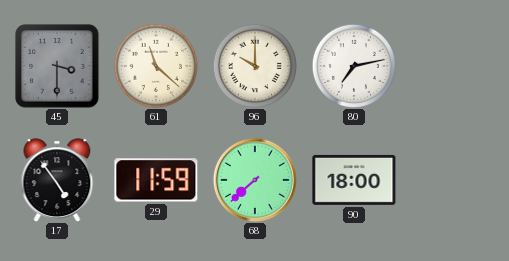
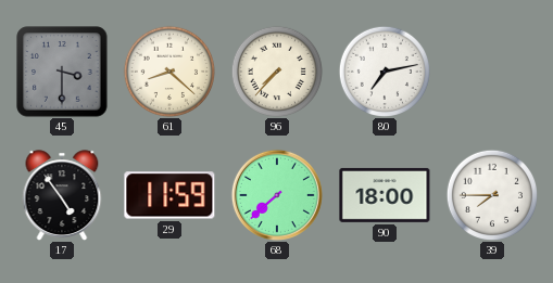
61: 11:22 -> 8:22
96: 10:00 -> 7:37
39: none -> 7:45
